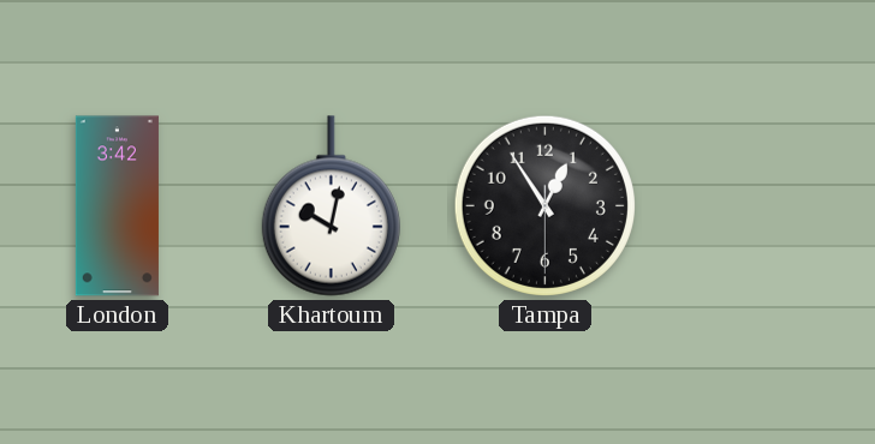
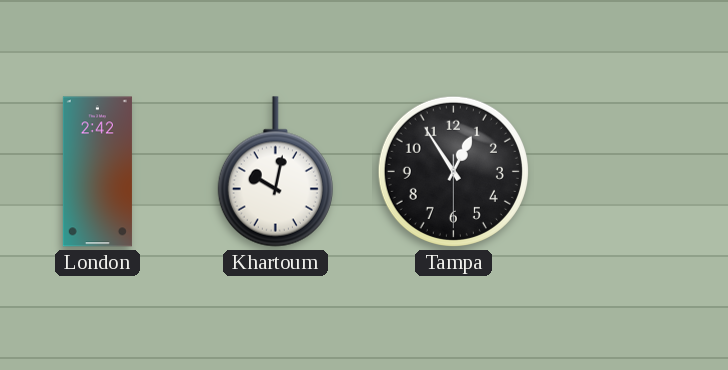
London: 3:42 -> 2:42
